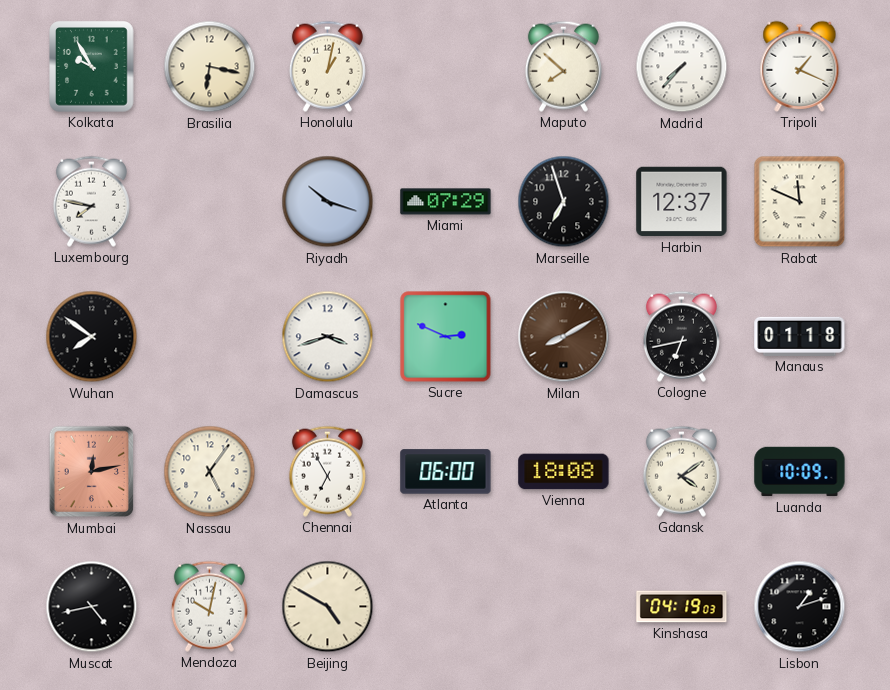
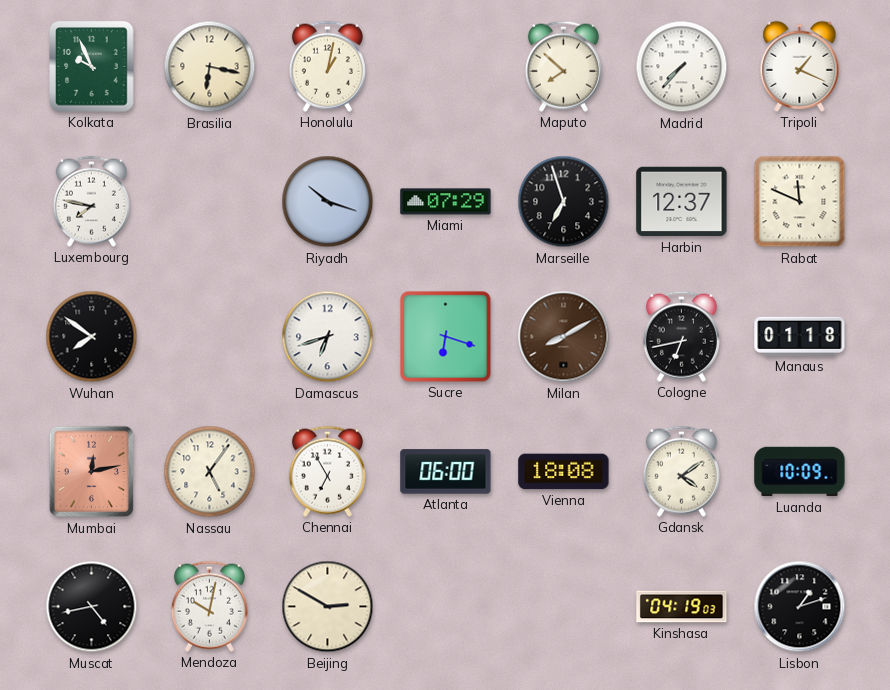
Kolkata: 9:55 -> 9:56
Damascus: 3:42 -> 6:42
Sucre: 2:49 -> 6:18
Beijing: 4:50 -> 2:50
